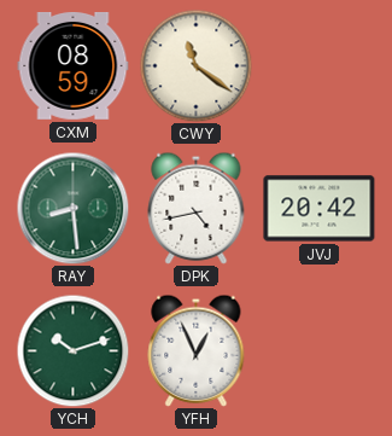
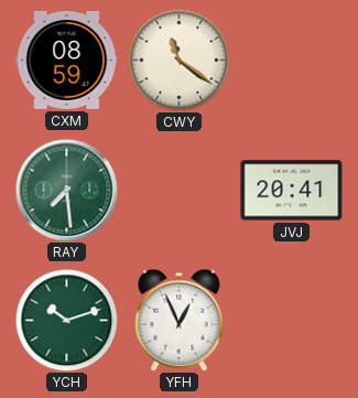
RAY: 8:29 -> 7:29
DPK: 4:43 -> none
JVJ: 20:42 -> 20:41
